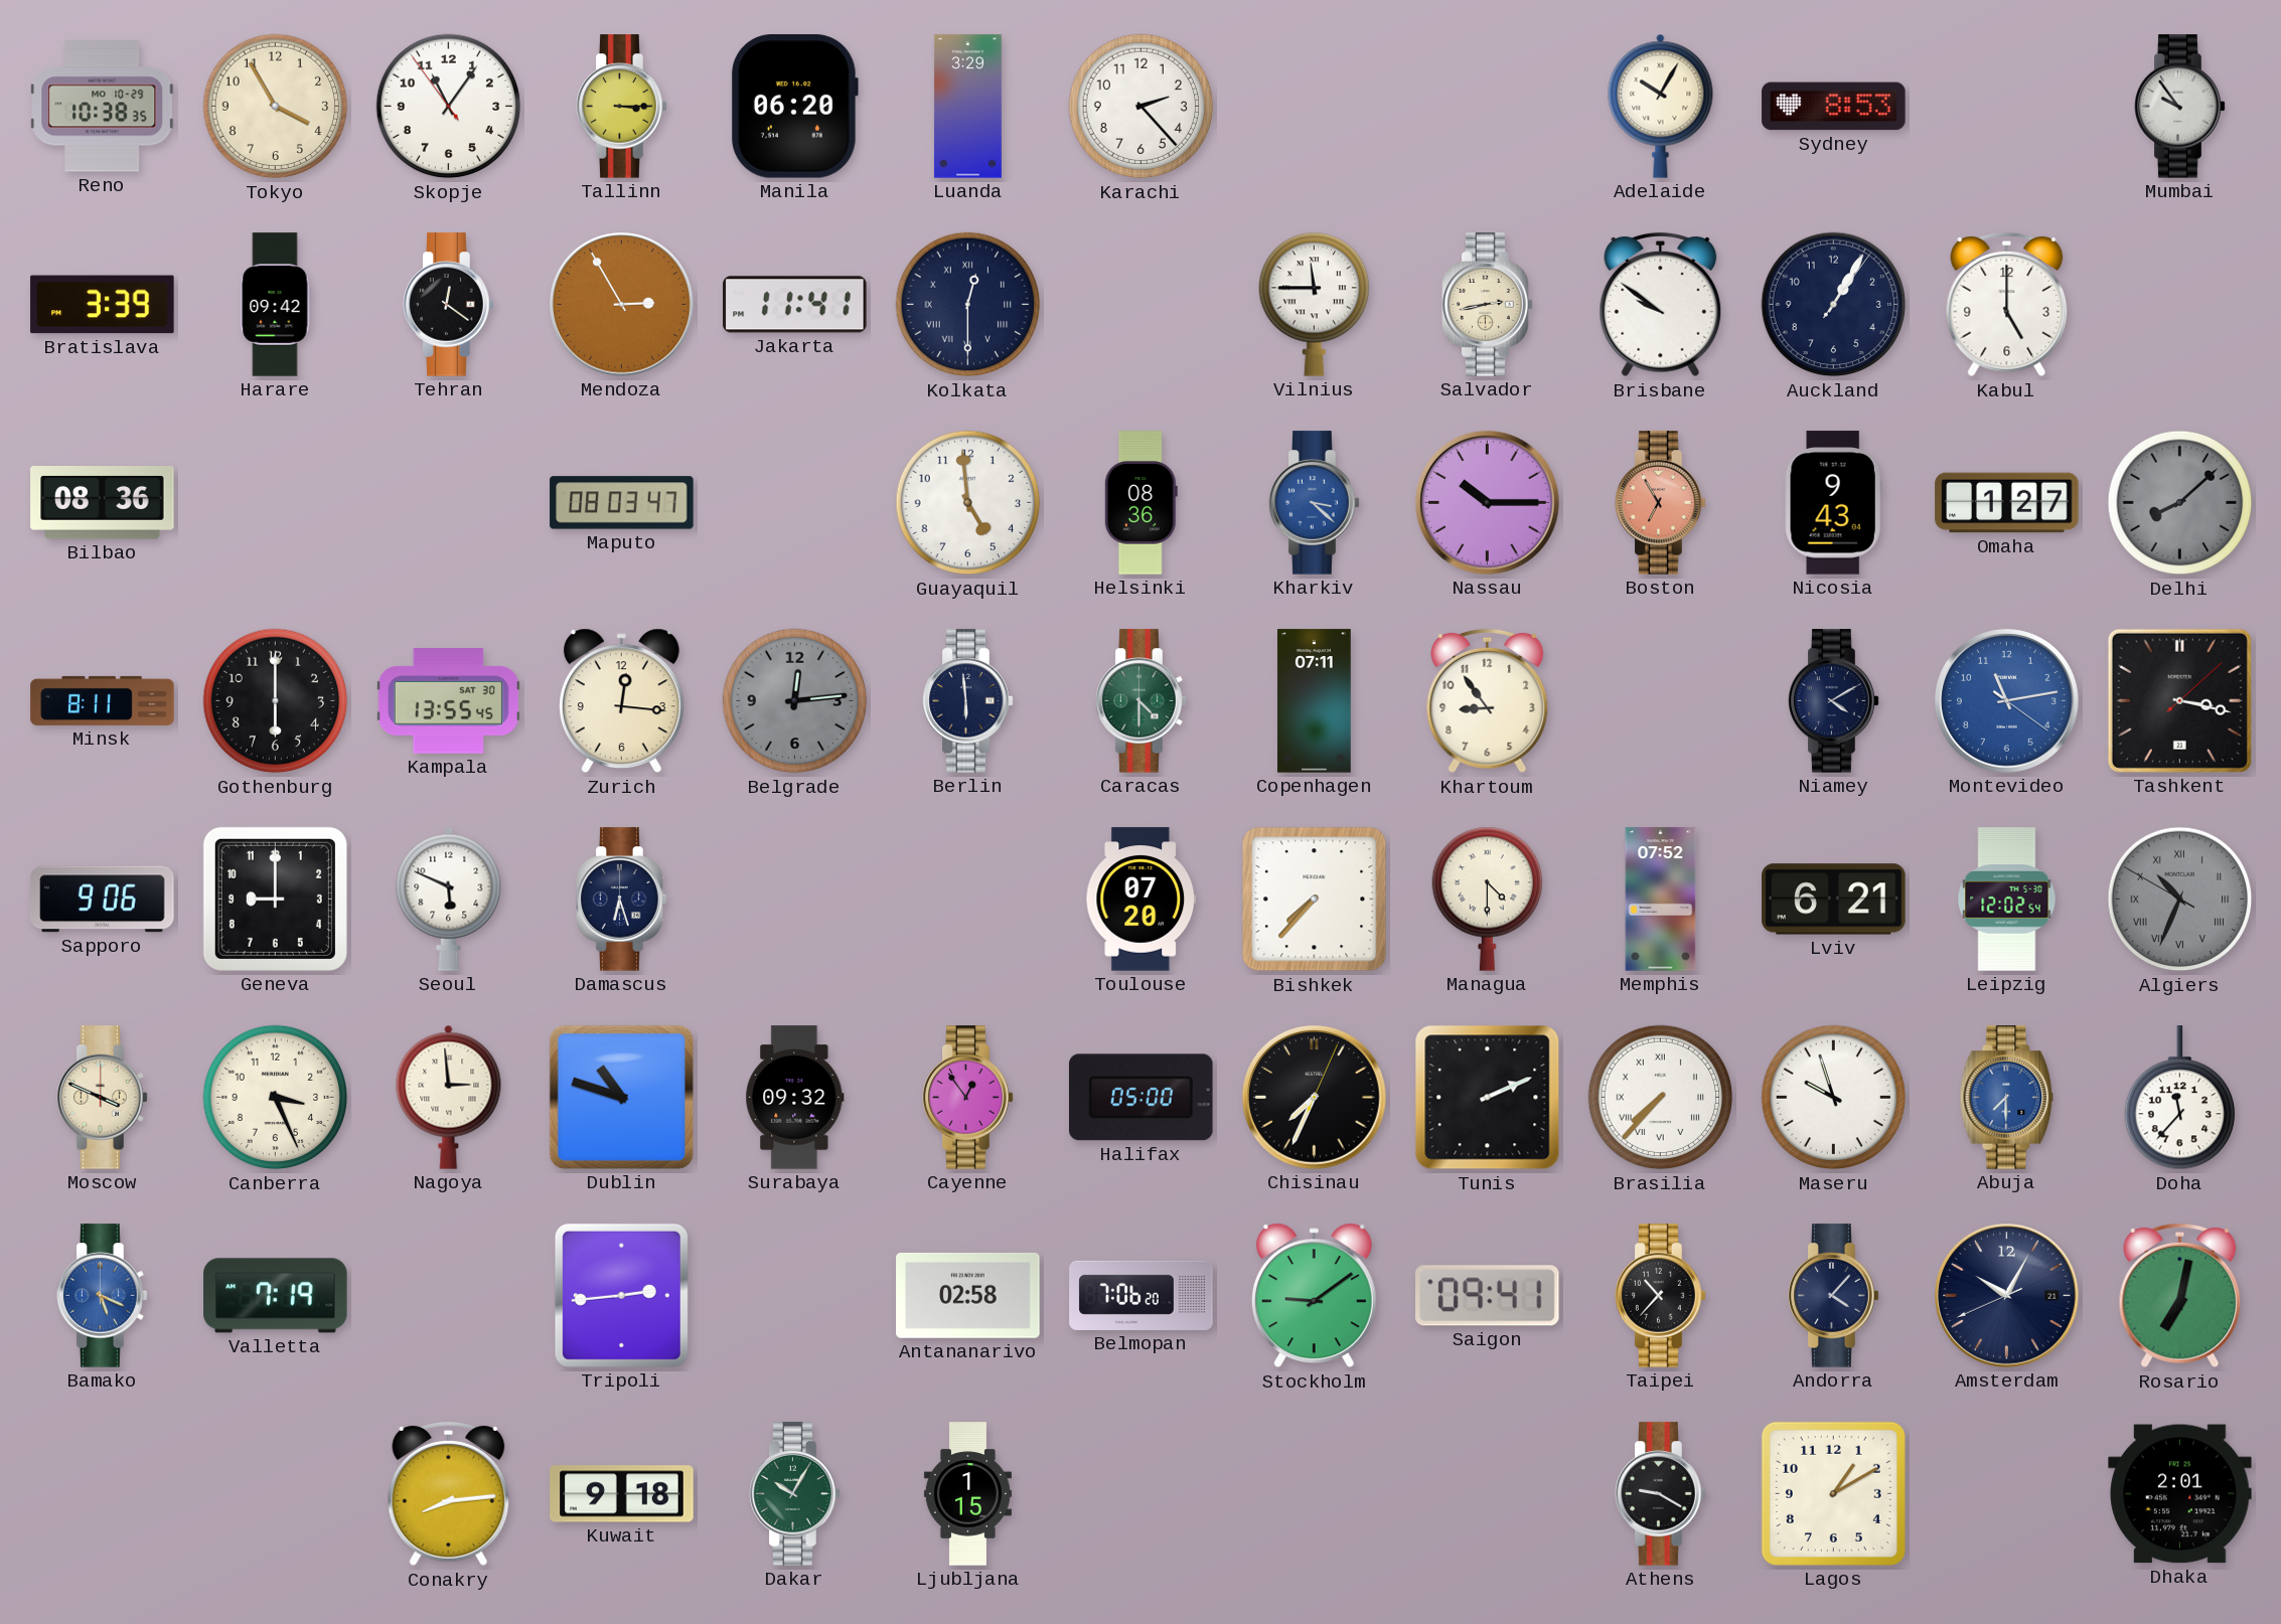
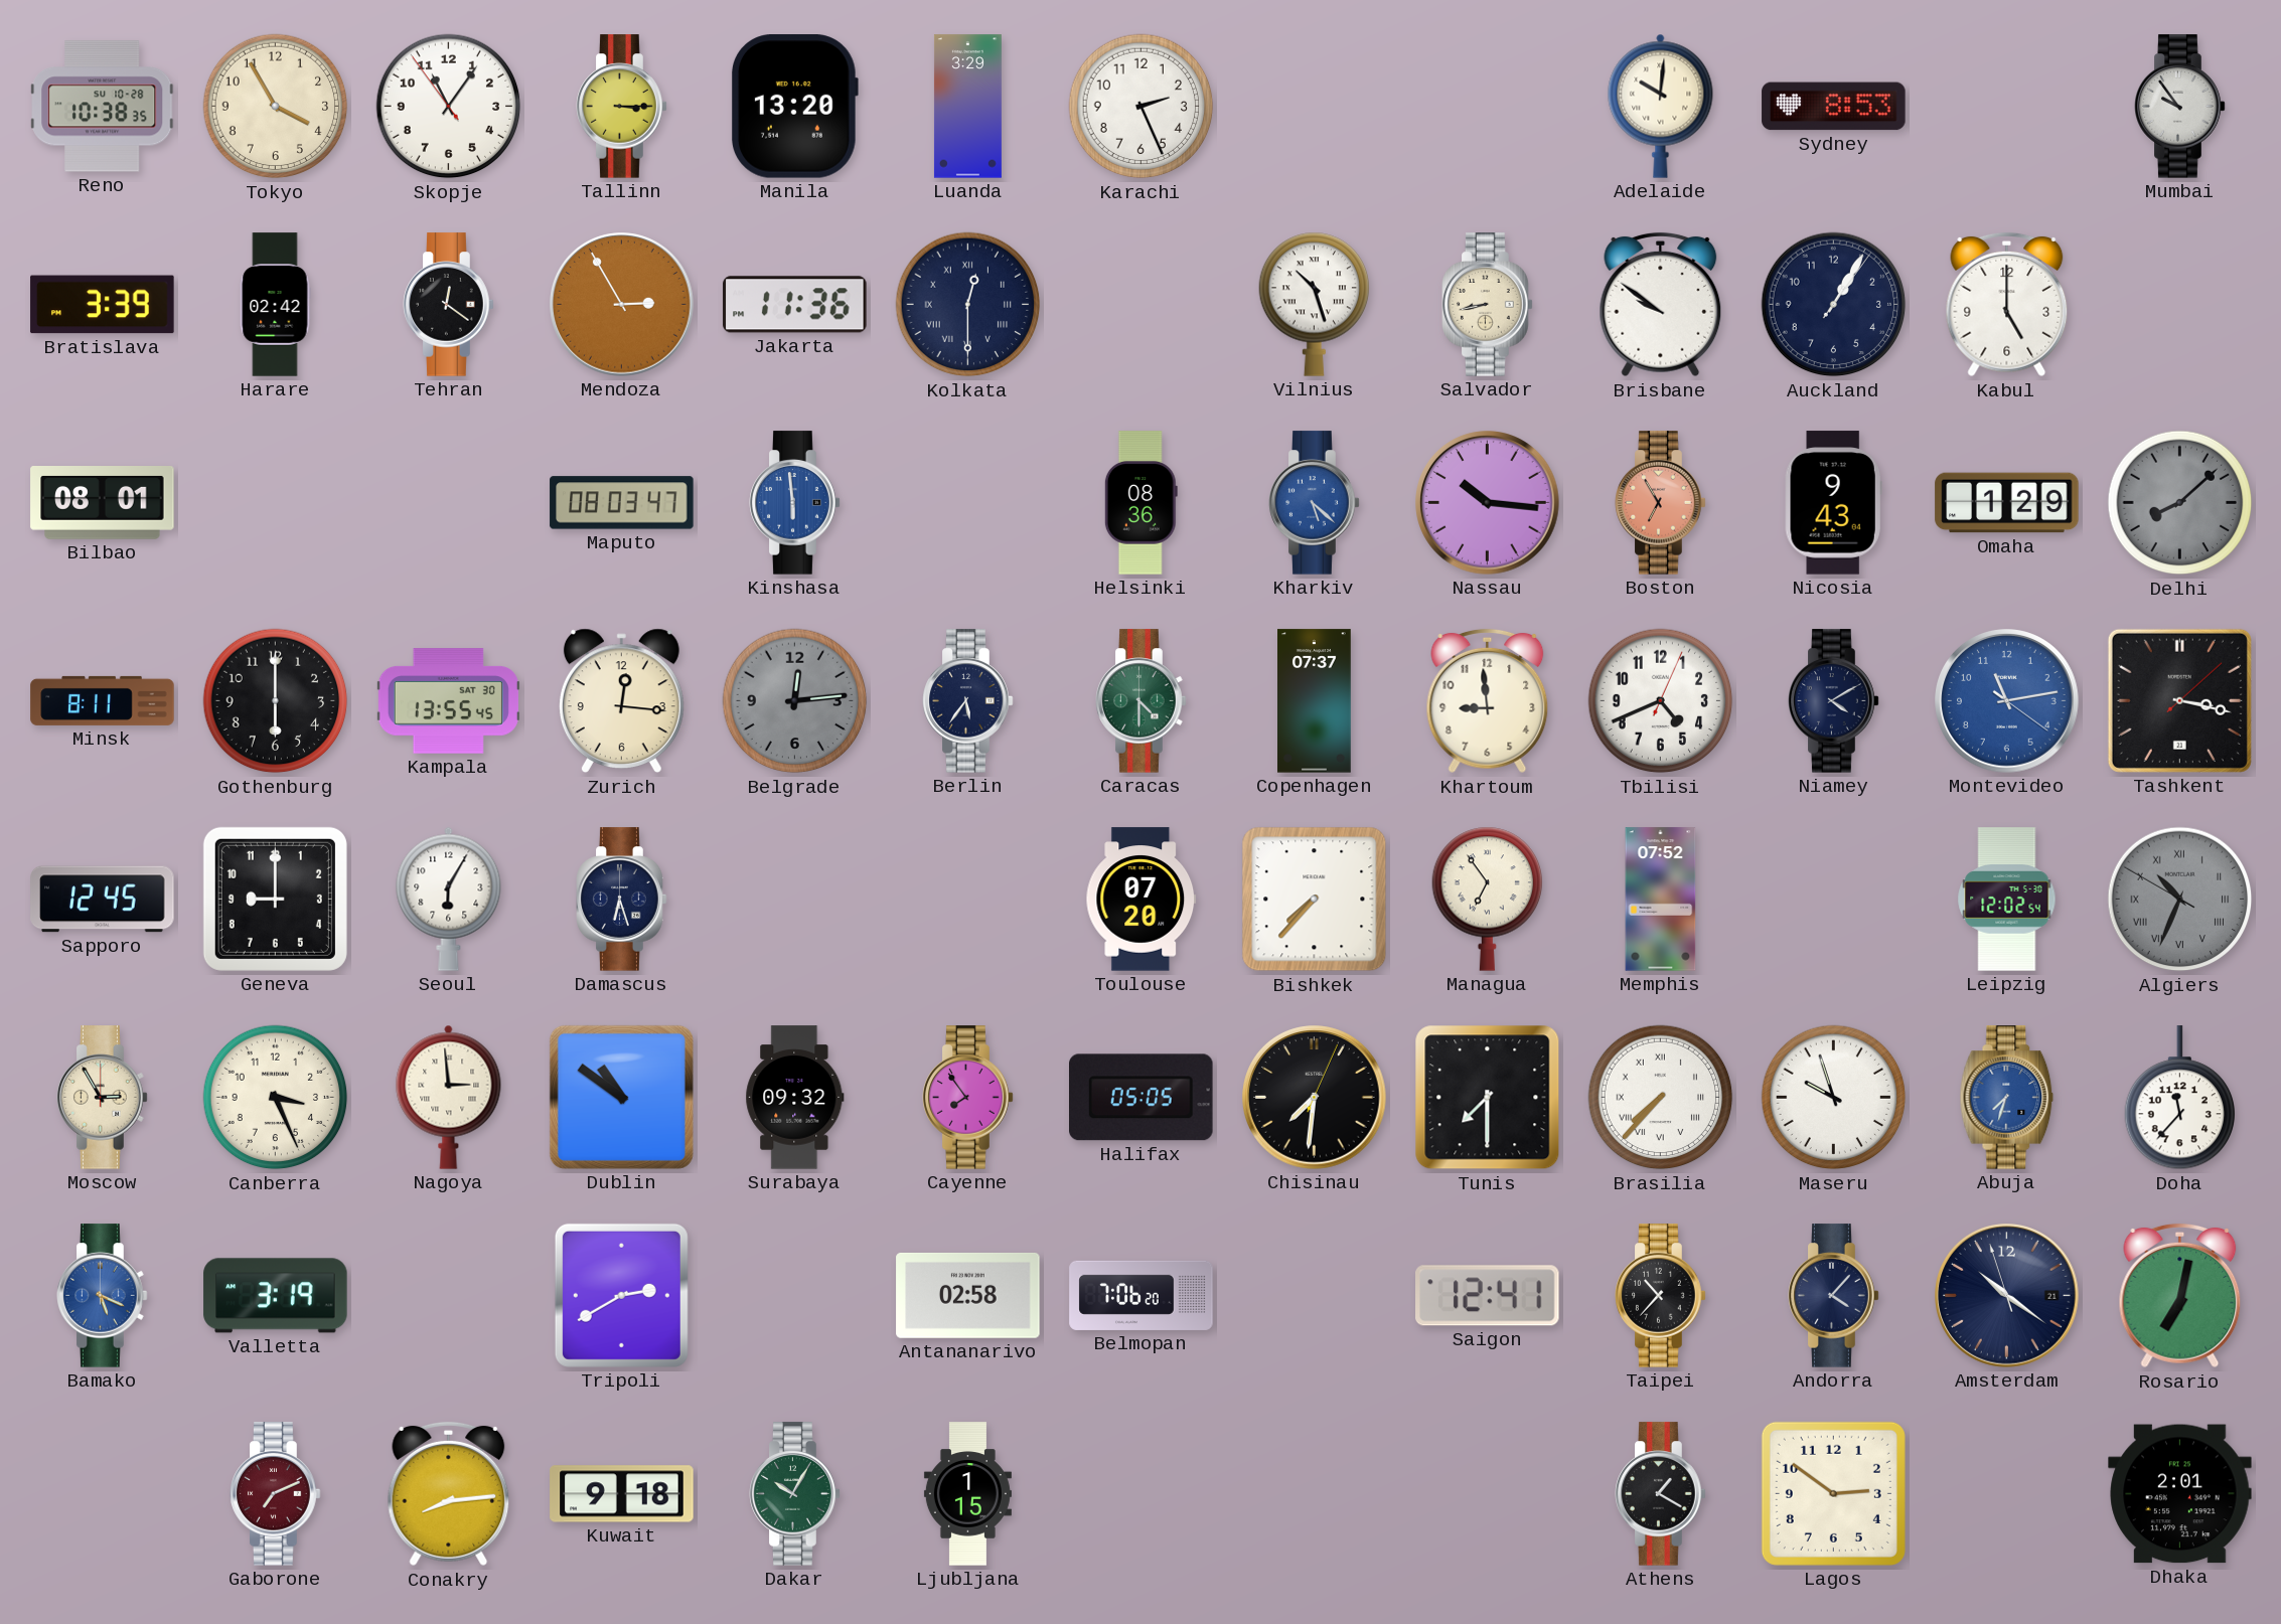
Reno date: MO 10-29 -> SU 10-28
Manila: 06:20 -> 13:20
Karachi: 2:23 -> 2:26
Adelaide: 10:05 -> 10:01
Harare: 09:42 -> 02:42
Jakarta: 11:41 -> 11:36
Vilnius: 11:45 -> 10:27
Salvador: 2:43 -> 8:43
Bilbao: 08:36 -> 08:01
Kinshasa: none -> 5:59
Guayaquil: 4:59 -> none
Kharkiv: 3:22 -> 5:22
Nassau: 10:15 -> 10:16
Omaha: 1:27 -> 1:29
Berlin: 5:59 -> 5:36
Copenhagen: 07:11 -> 07:37
Khartoum: 8:54 -> 8:59
Tbilisi: none -> 4:41
Sapporo: 9:06 -> 12:45
Seoul: 5:49 -> 6:05
Managua: 4:30 -> 6:54
Lviv: 6:21 -> none
Moscow: 3:49 -> 2:55
Dublin: 10:48 -> 10:51
Cayenne: 12:54 -> 7:54
Halifax: 05:00 -> 05:05
Chisinau: 7:34 -> 7:31
Tunis: 2:11 -> 7:30
Abuja: 7:30 -> 7:33
Valletta: 7:19 -> 3:19
Tripoli: 2:44 -> 2:40
Stockholm: 9:09 -> none
Saigon: 09:41 -> 12:41
Amsterdam: 10:04 -> 10:20
Gaborone: none -> 7:11
Athens: 9:20 -> 1:20
Lagos: 1:10 -> 2:51
